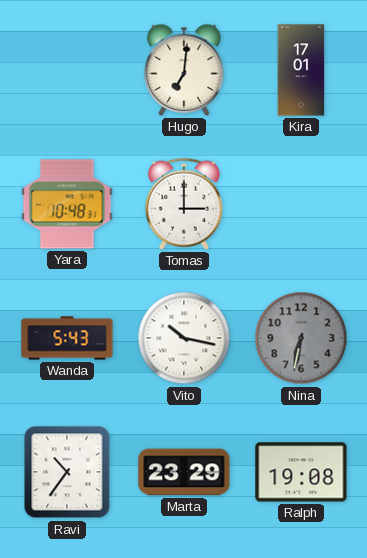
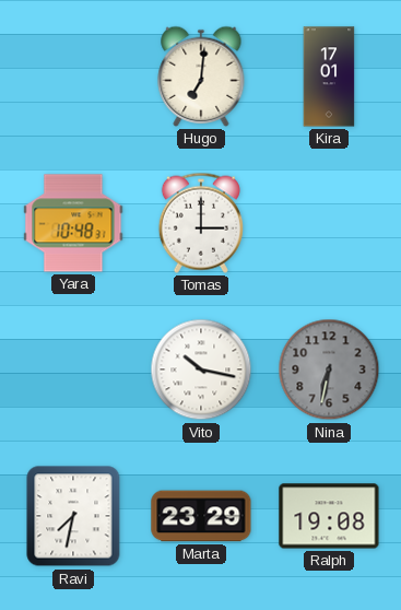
Wanda: 5:43 -> none
Ravi: 10:36 -> 7:32
